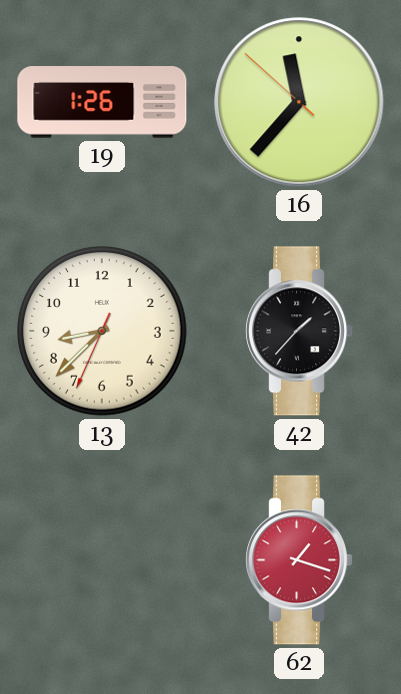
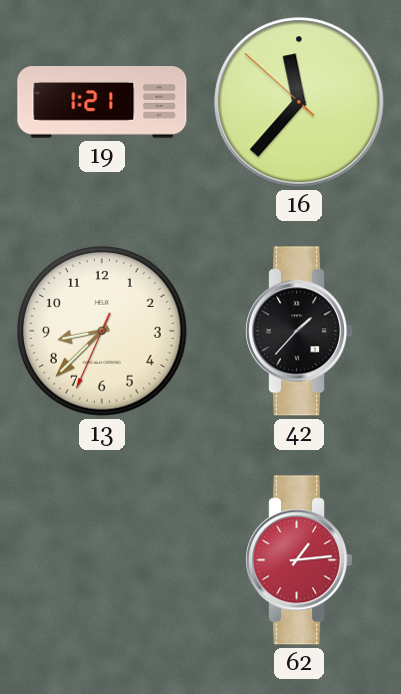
19: 1:26 -> 1:21
62: 1:18 -> 1:14
